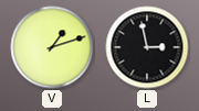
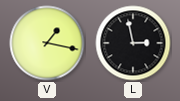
V: 1:12 -> 1:17
